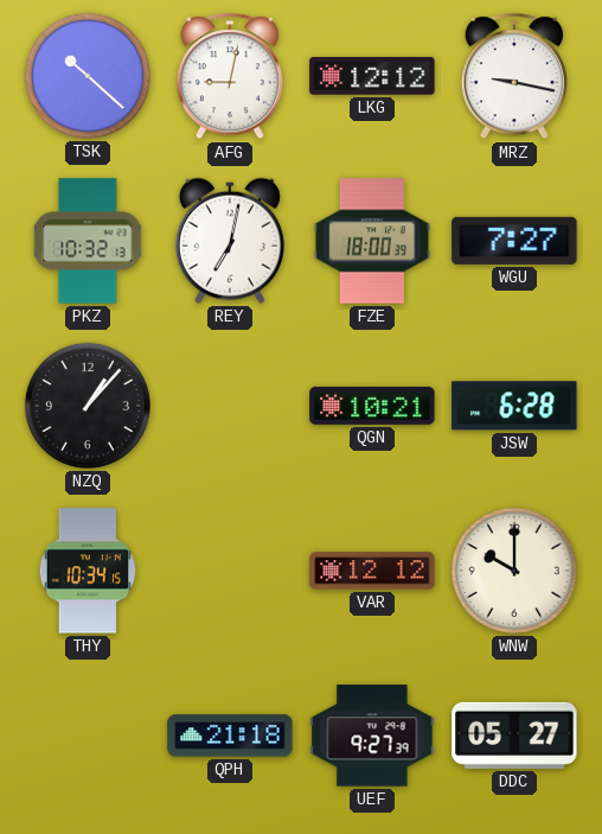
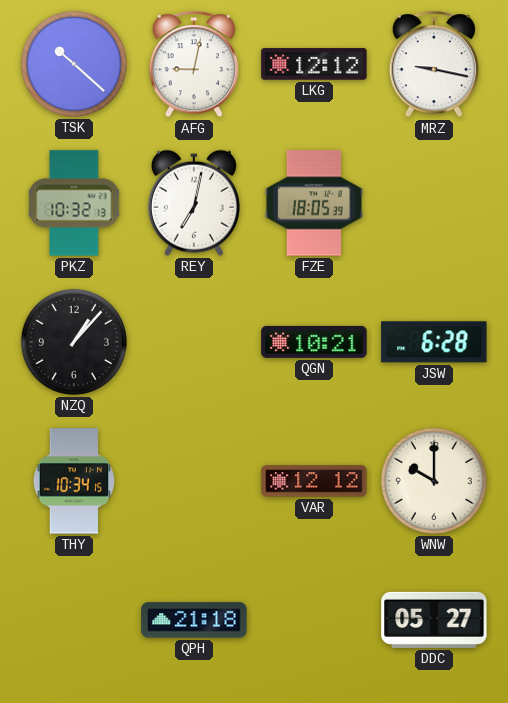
FZE: 18:00 -> 18:05
WGU: 7:27 -> none
UEF: 9:27 -> none
